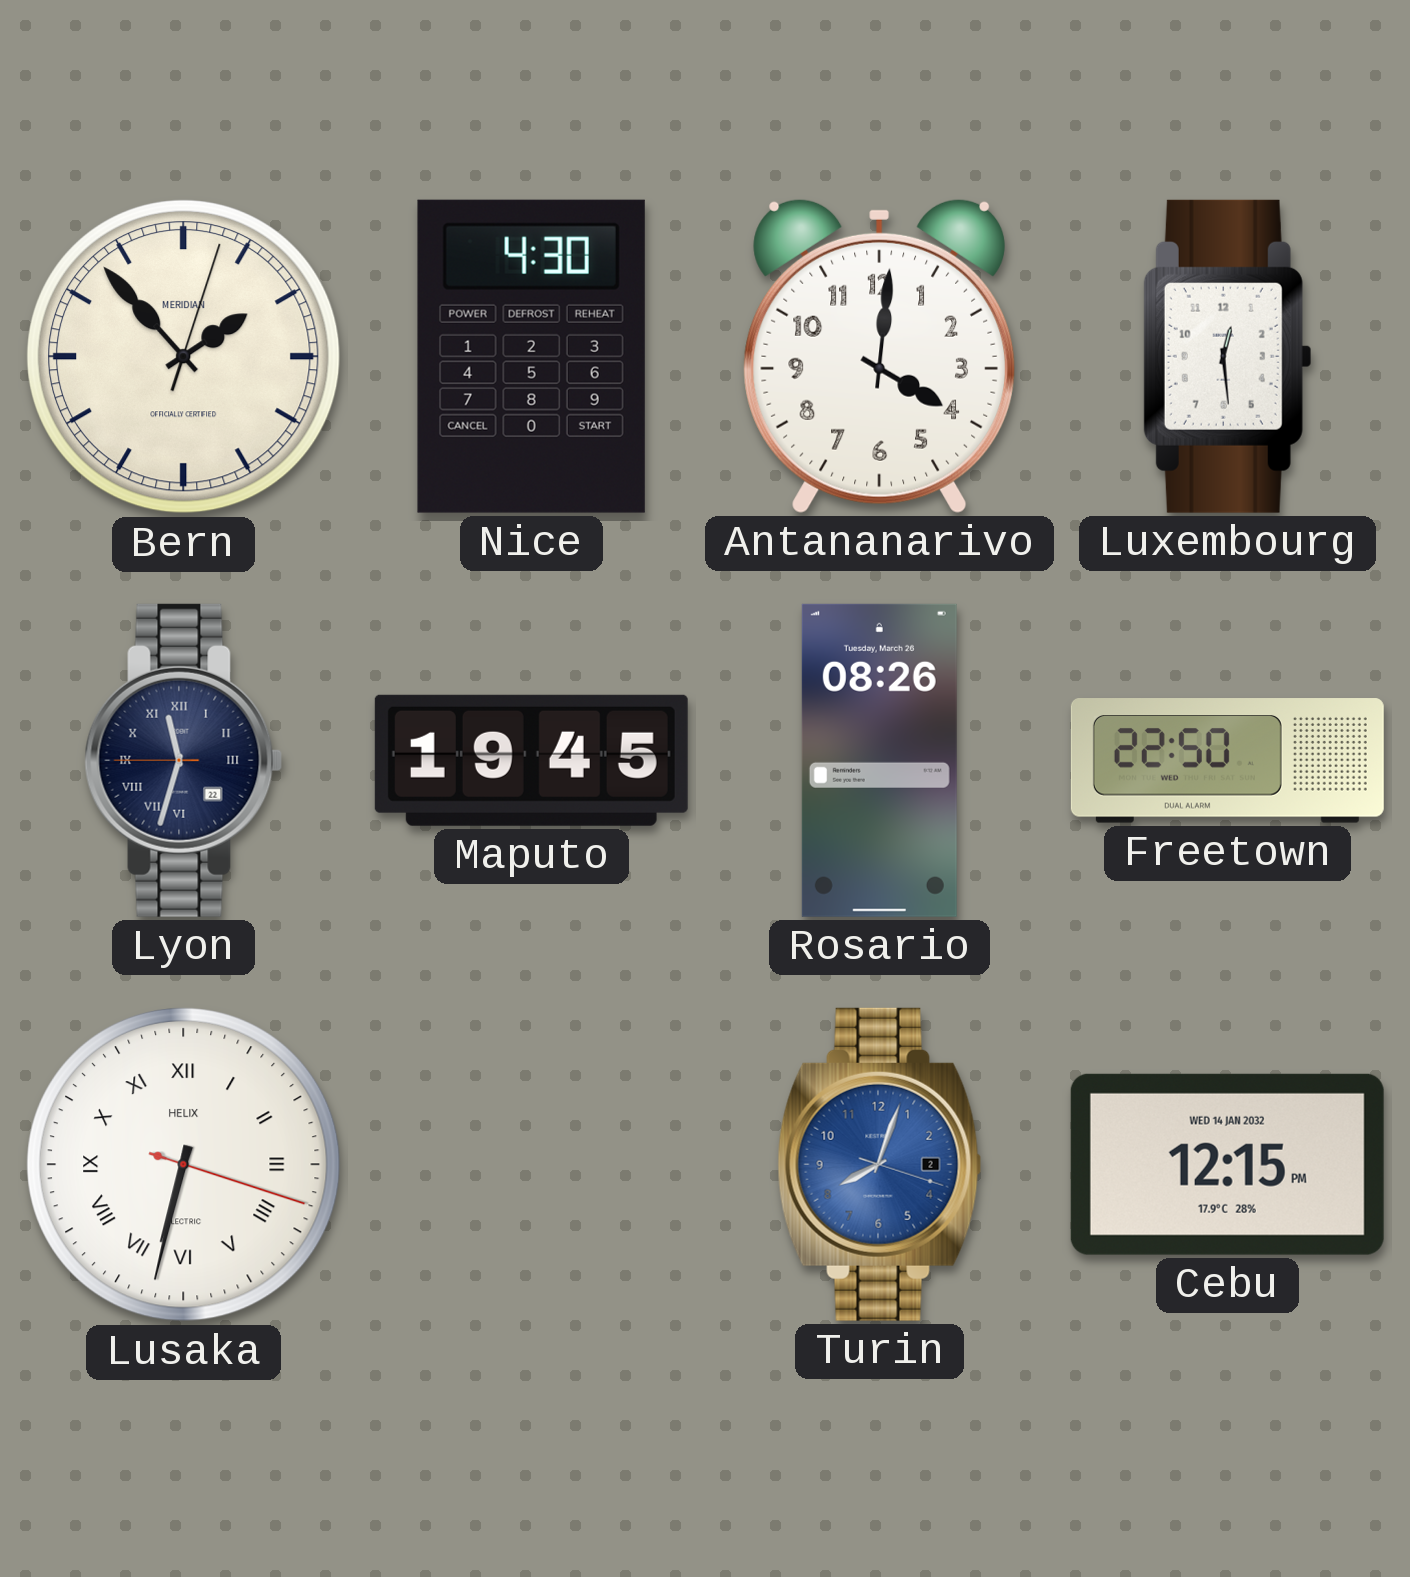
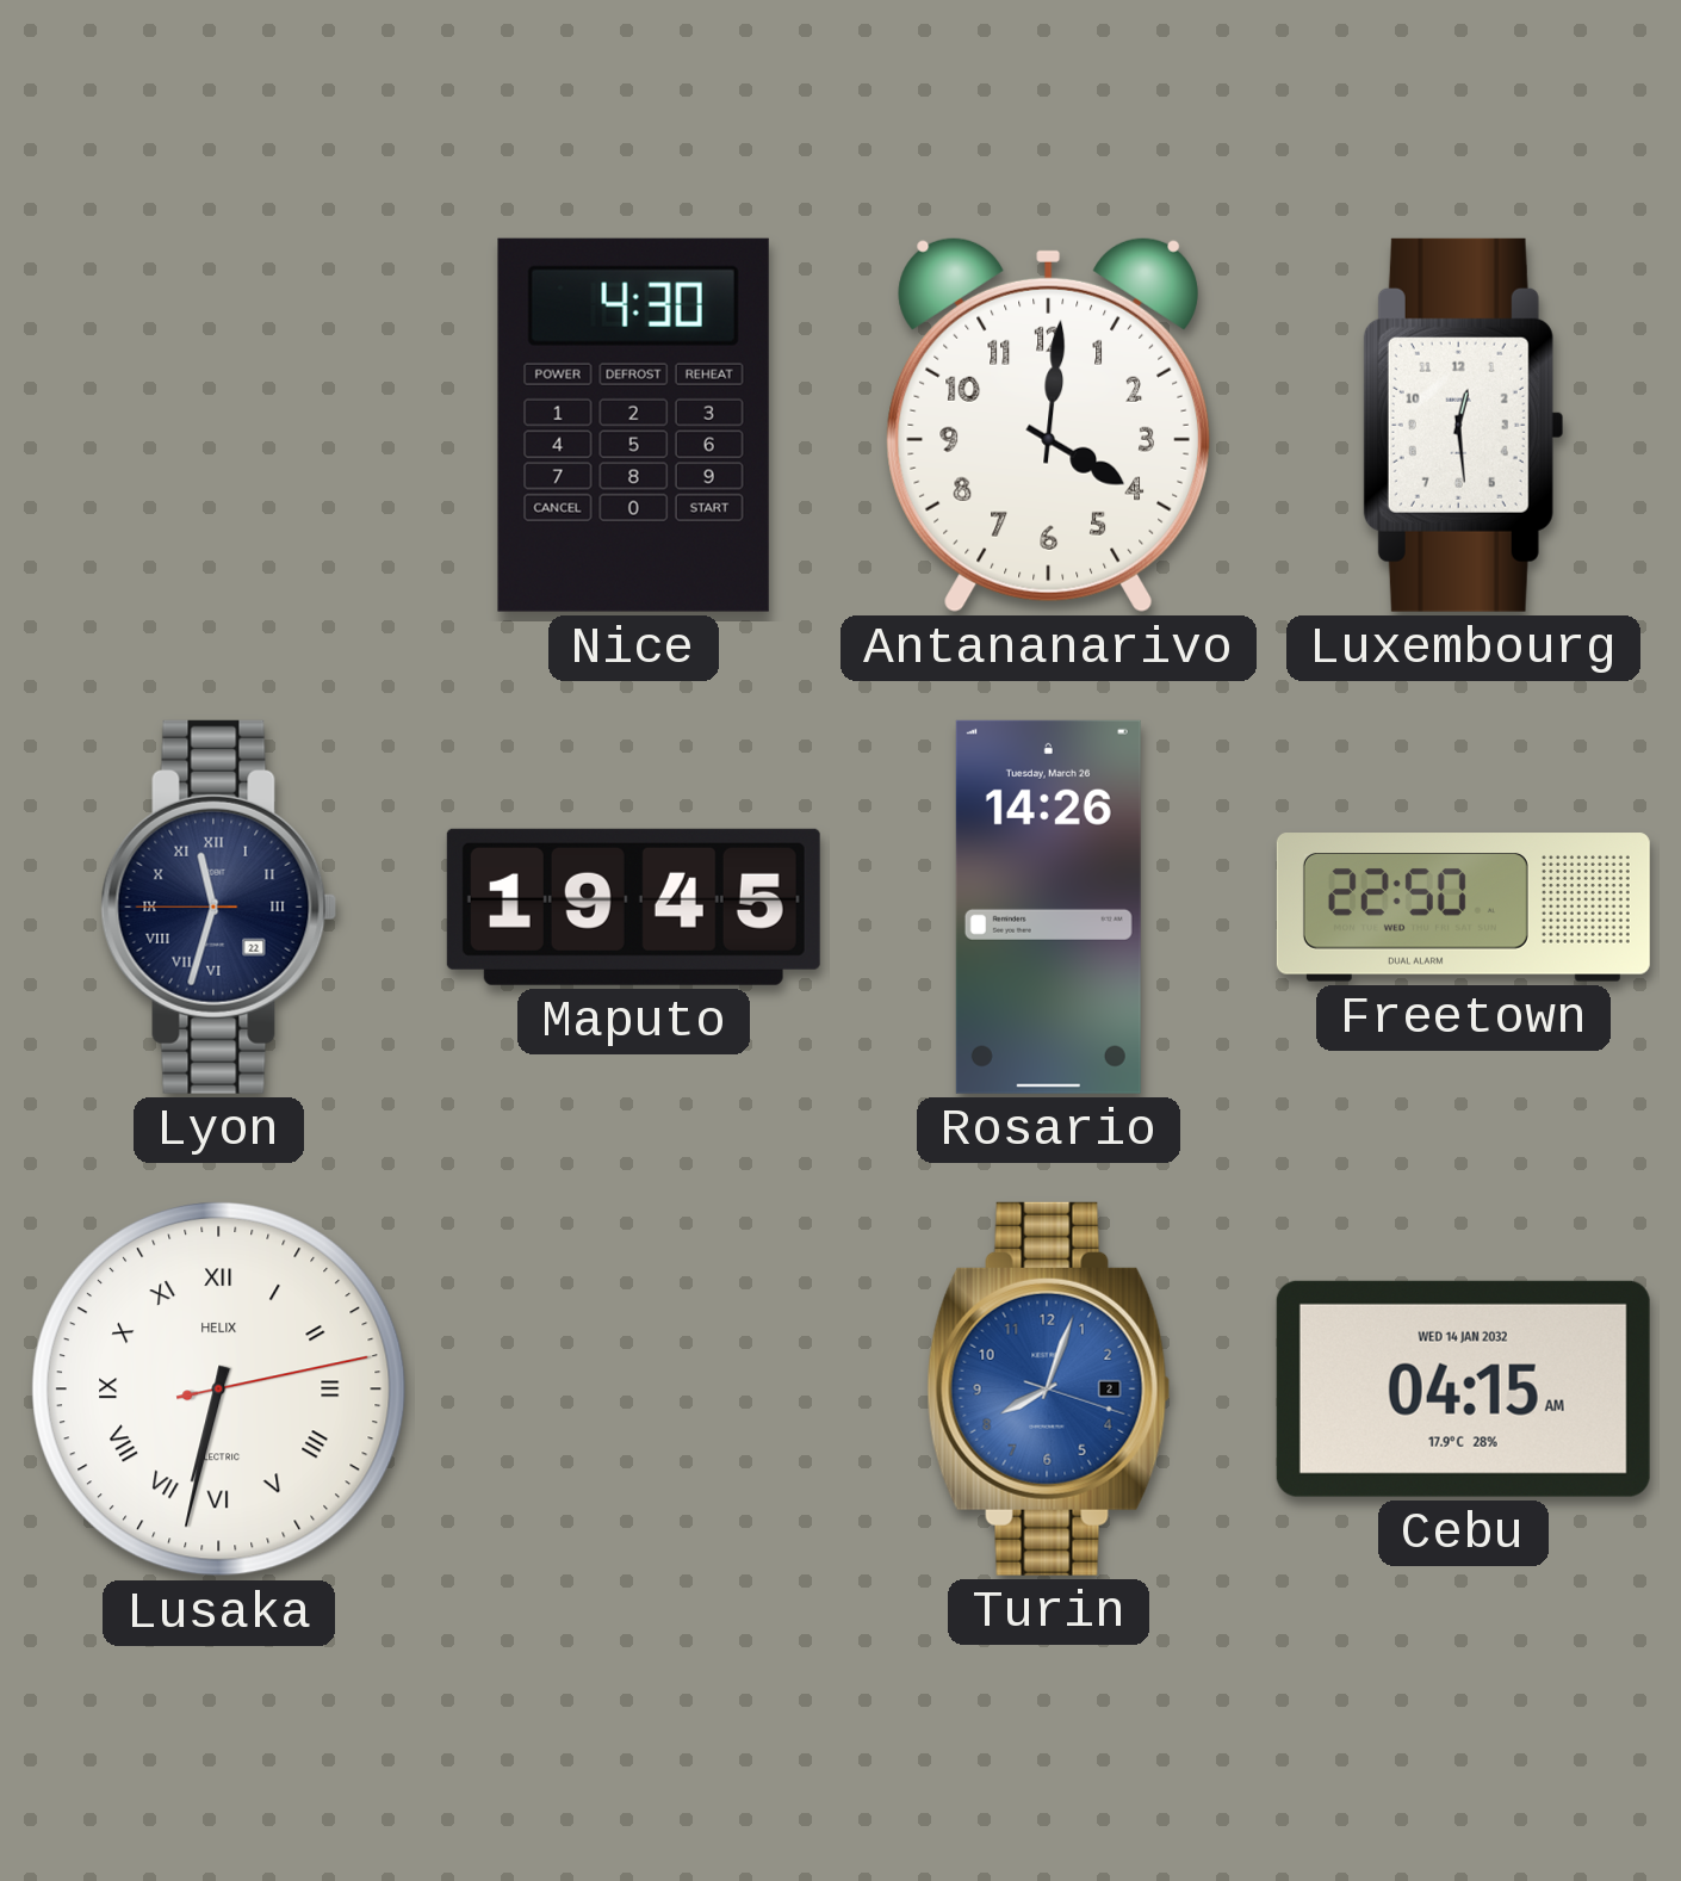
Bern: 1:53 -> none
Rosario: 08:26 -> 14:26
Lusaka: 6:32:18 -> 6:32:13
Cebu: 12:15 -> 04:15
